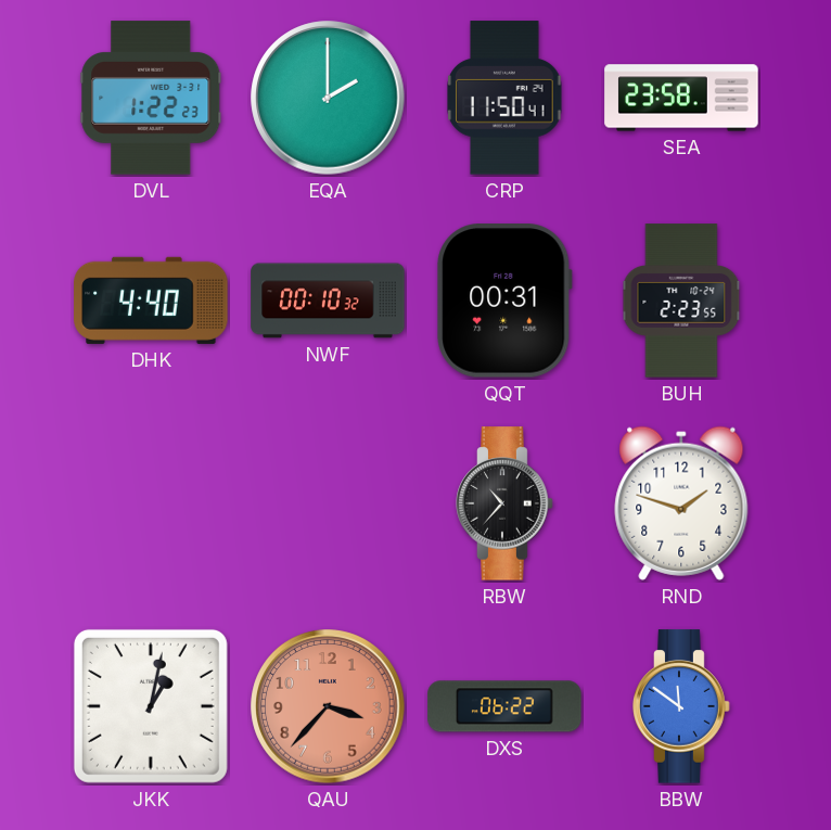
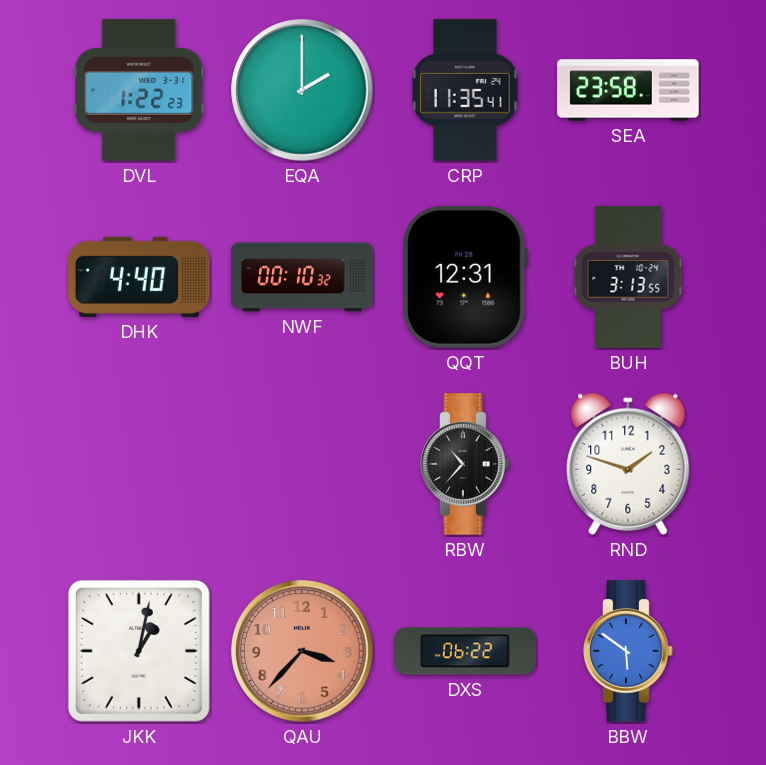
CRP: 11:50 -> 11:35
QQT: 00:31 -> 12:31
BUH: 2:23 -> 3:13
BBW: 11:51 -> 5:51
